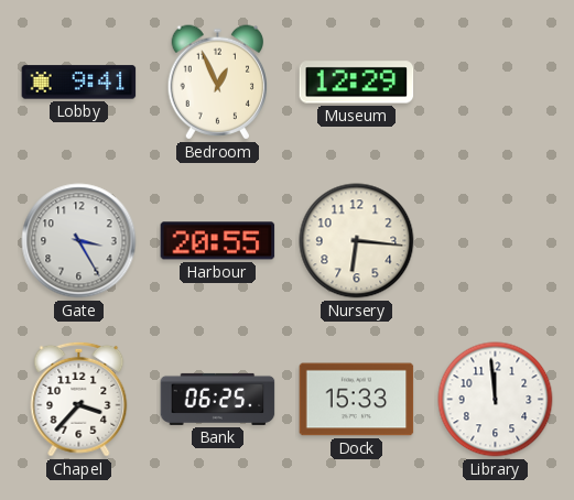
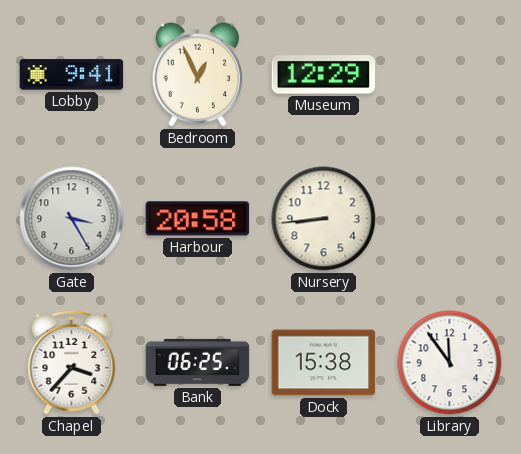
Harbour: 20:55 -> 20:58
Nursery: 6:16 -> 8:44
Dock: 15:33 -> 15:38
Library: 11:59 -> 11:54
